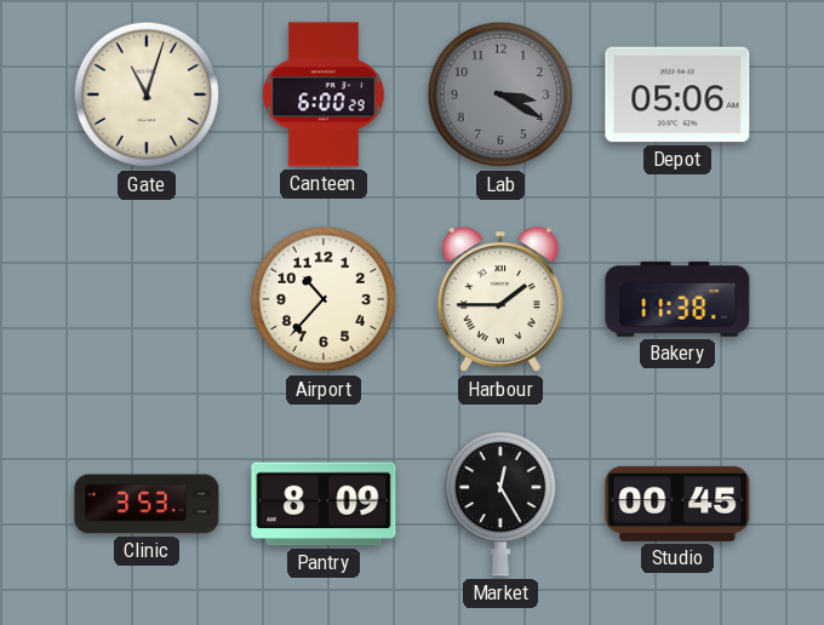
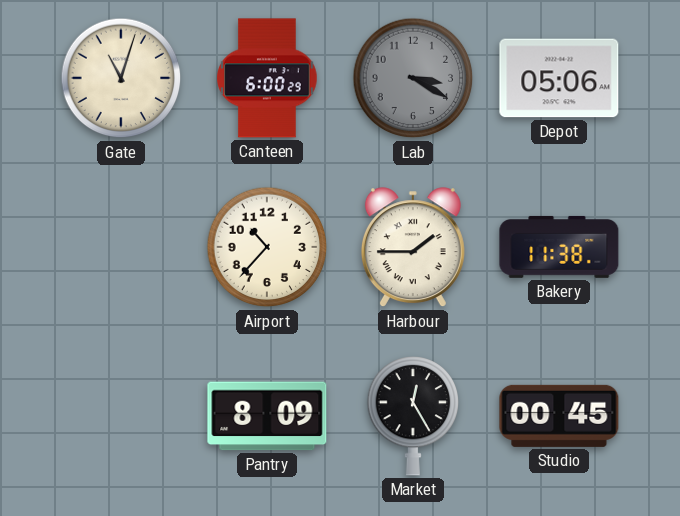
Clinic: 3:53 -> none
